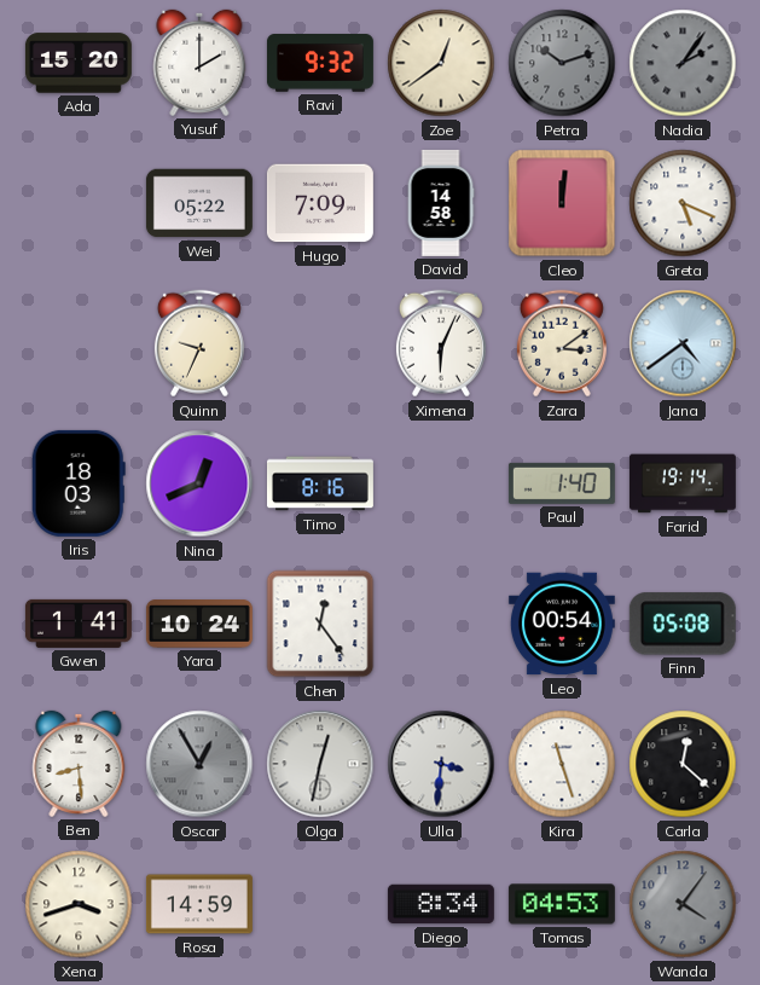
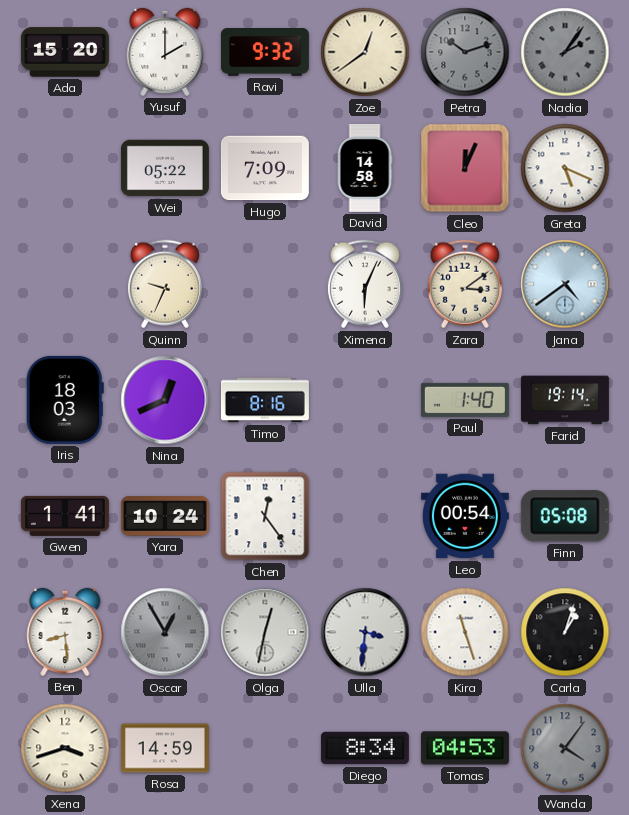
Cleo: 12:01 -> 12:04
Carla: 12:22 -> 1:03
